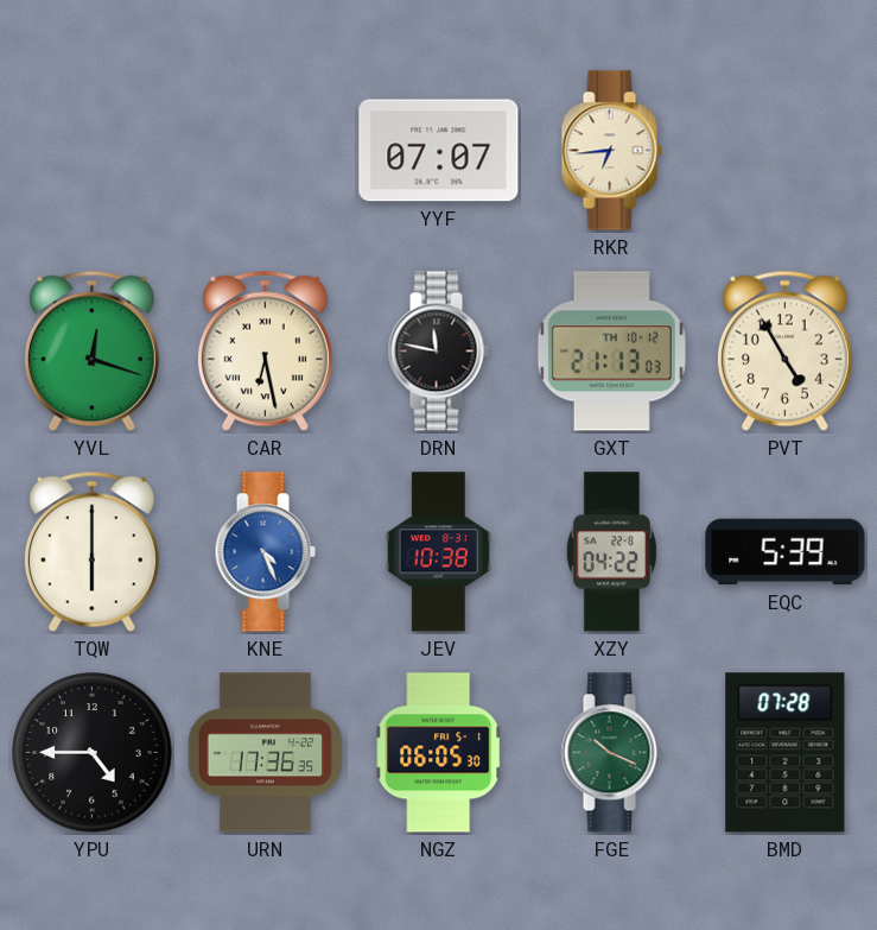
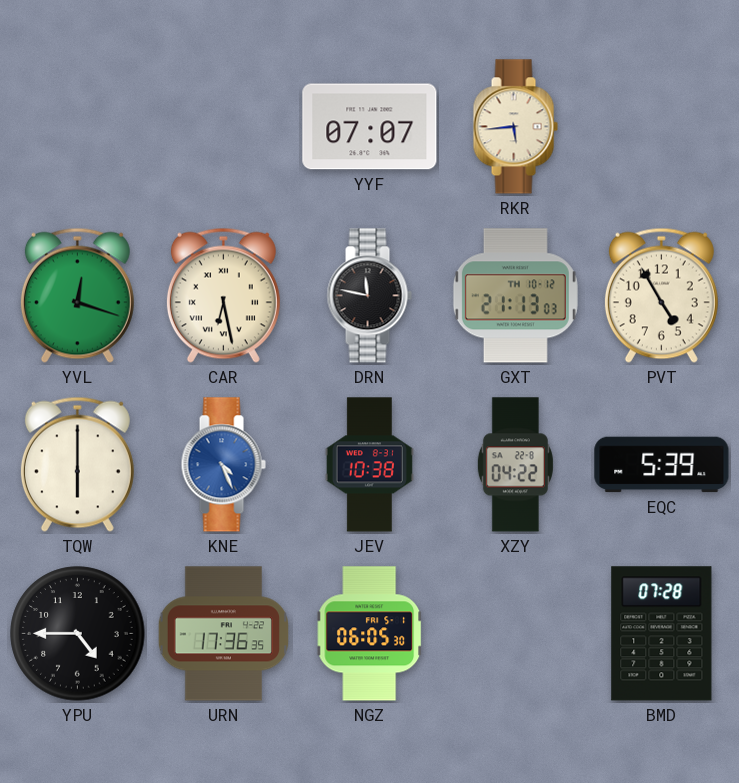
RKR: 6:44 -> 5:44
FGE: 10:19 -> none
